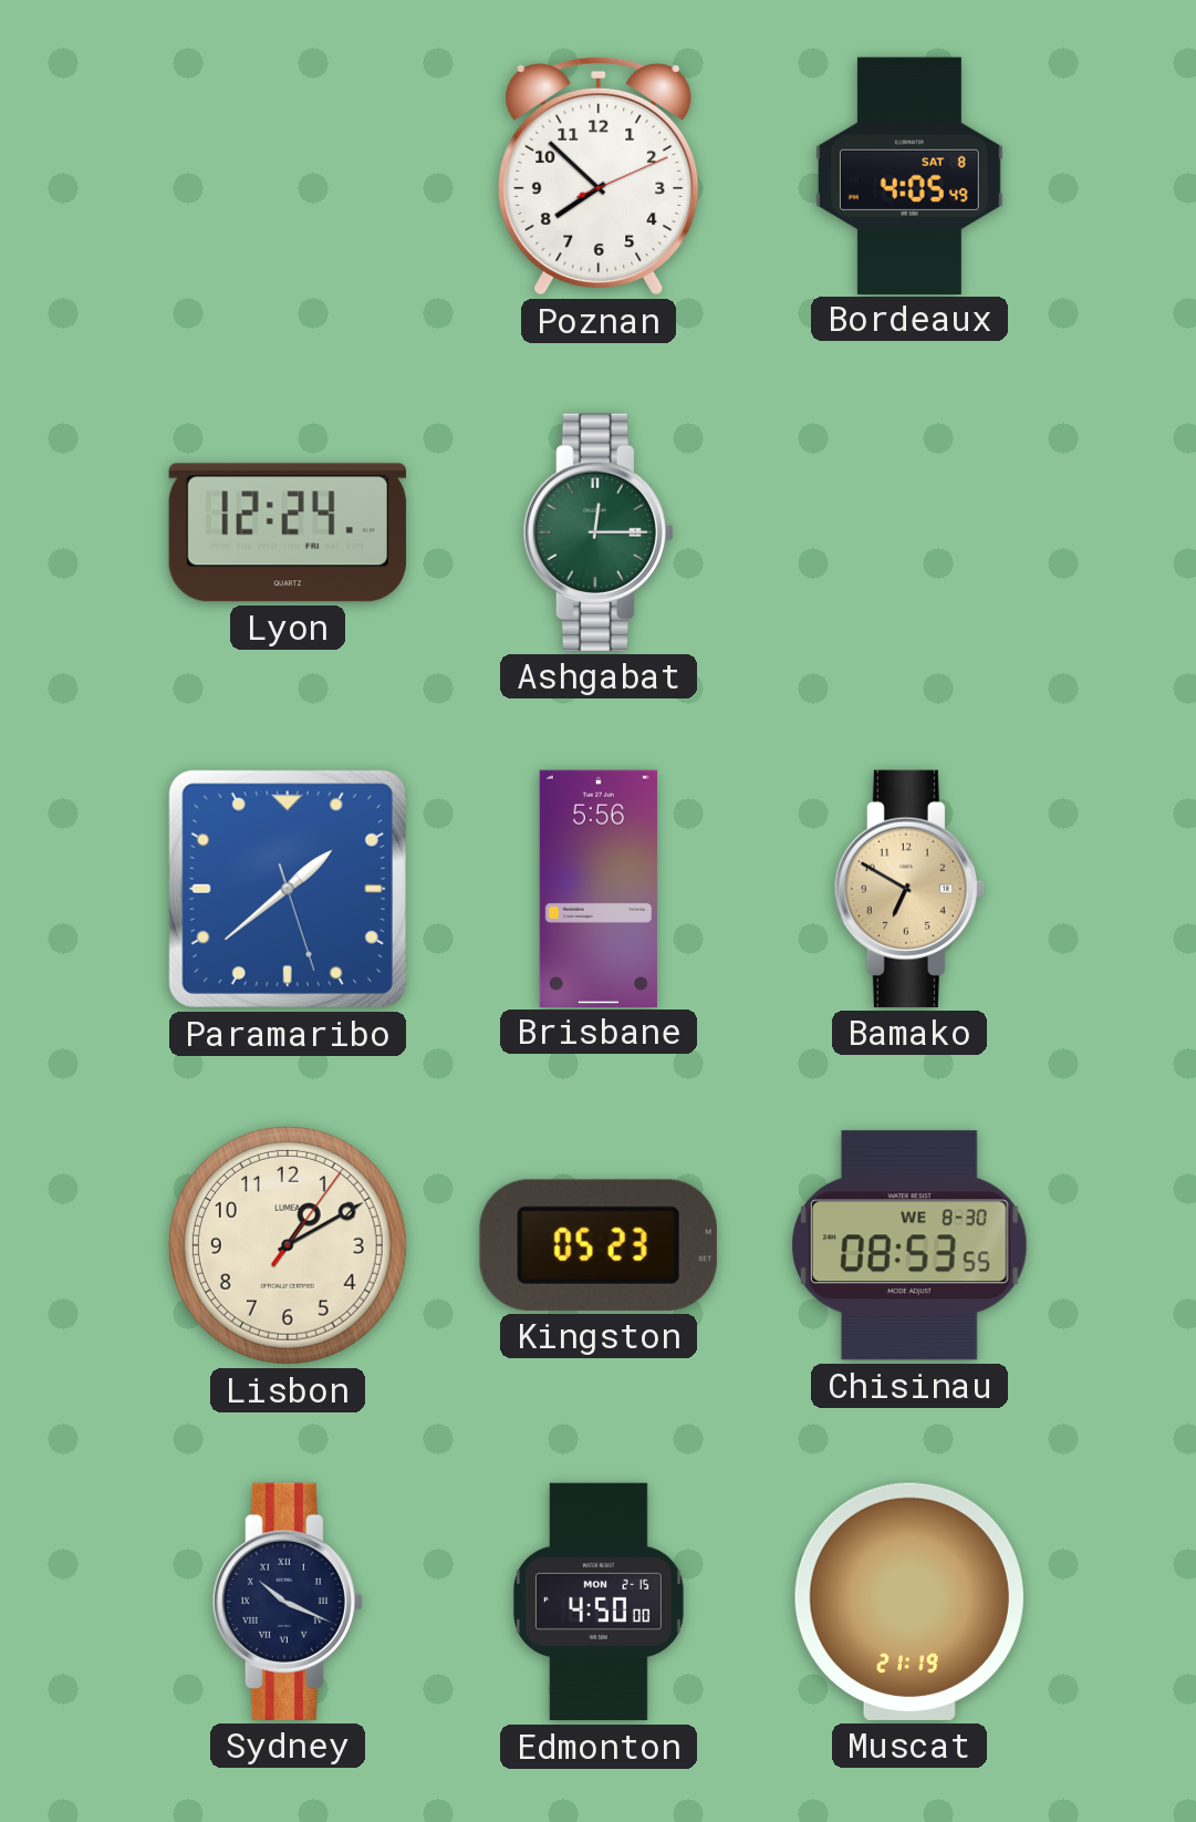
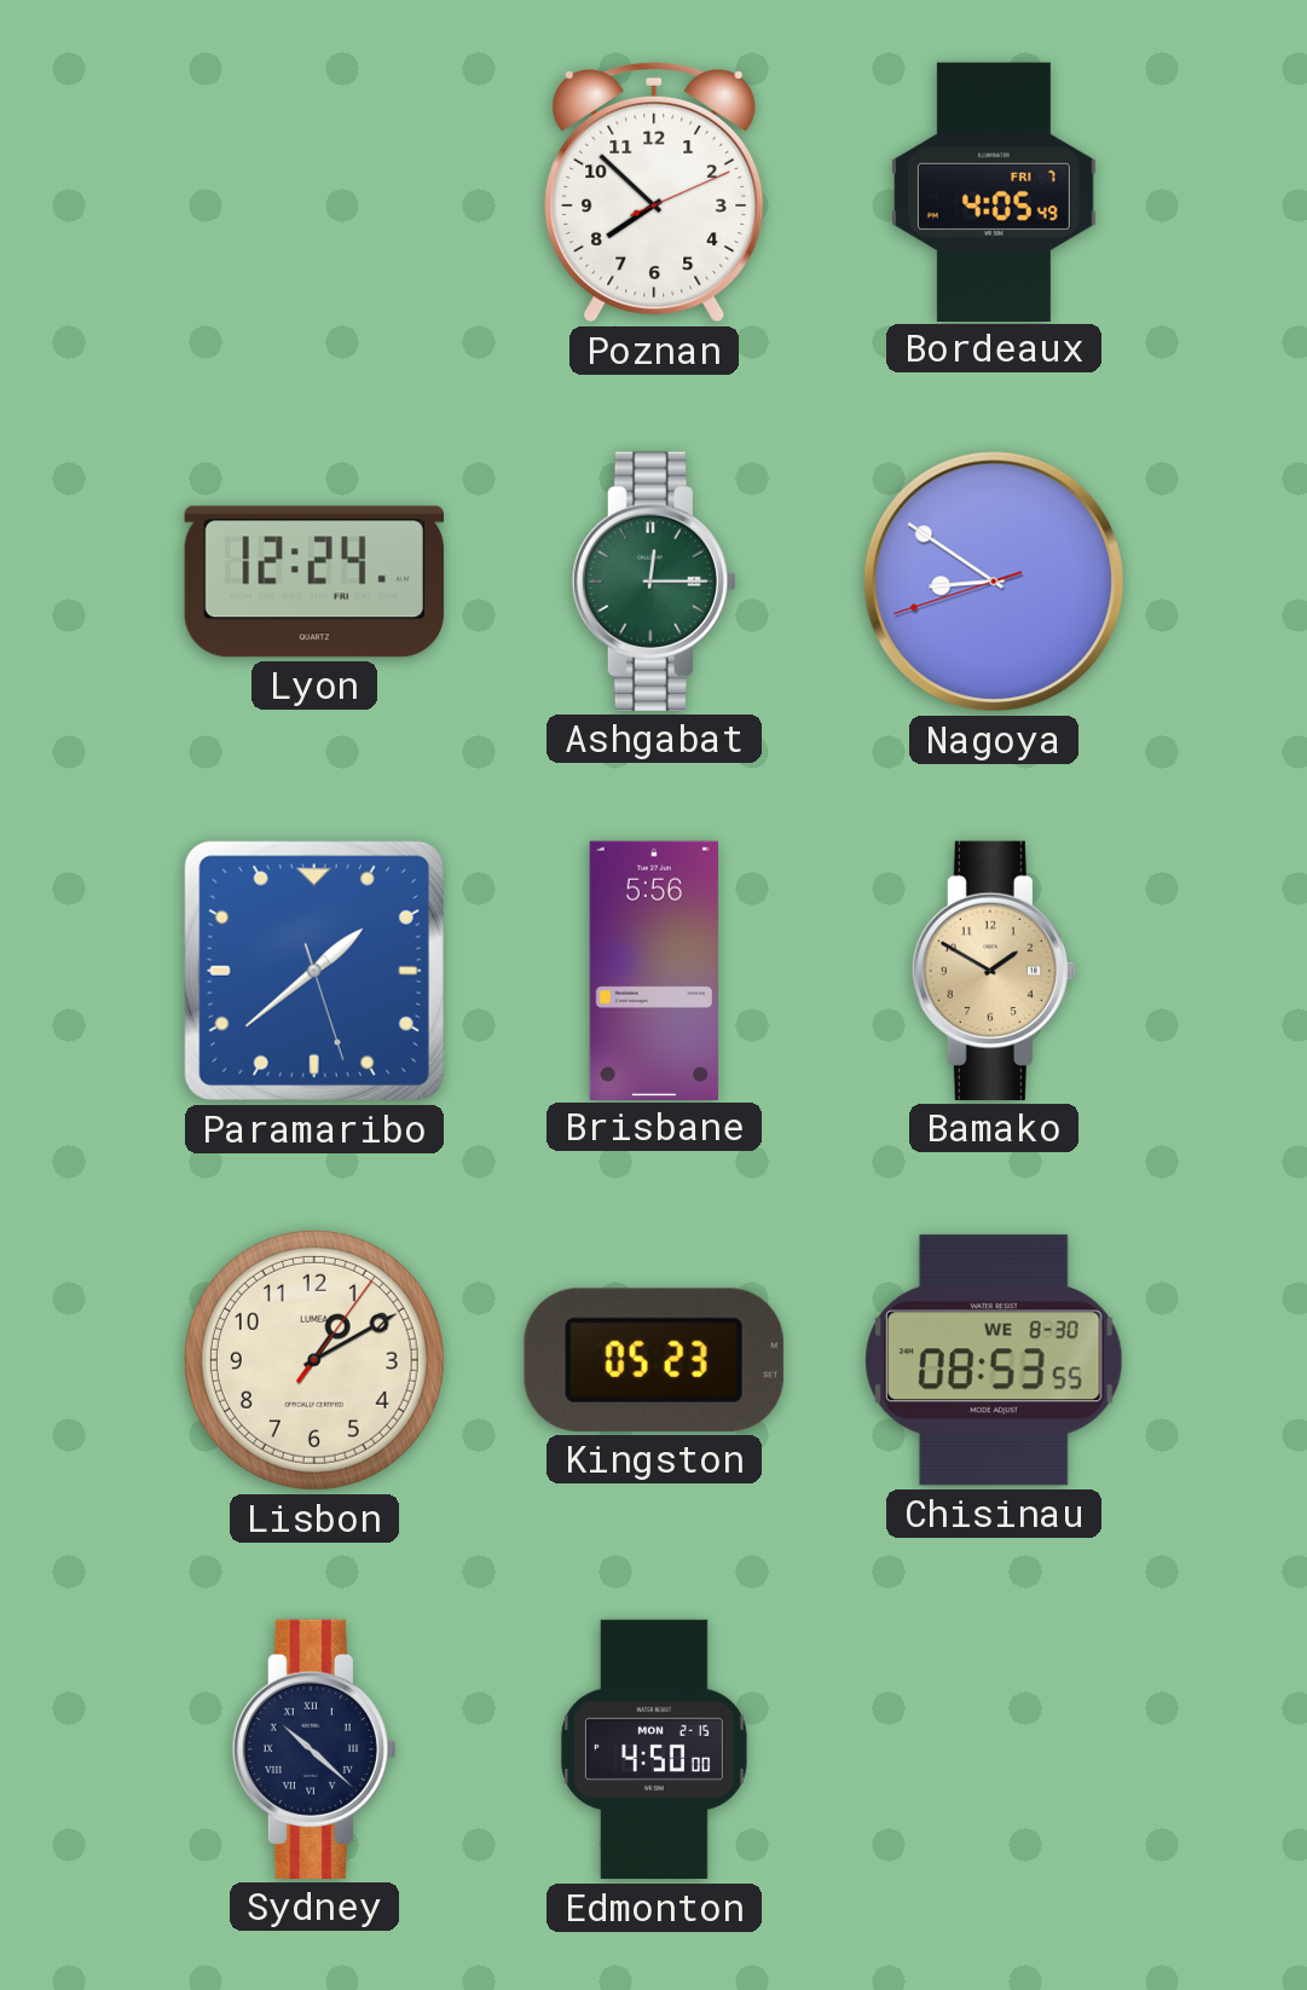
Bordeaux date: SAT 8 -> FRI 7
Nagoya: none -> 8:50
Bamako: 6:50 -> 1:50
Sydney: 10:19 -> 10:22
Muscat: 21:19 -> none
